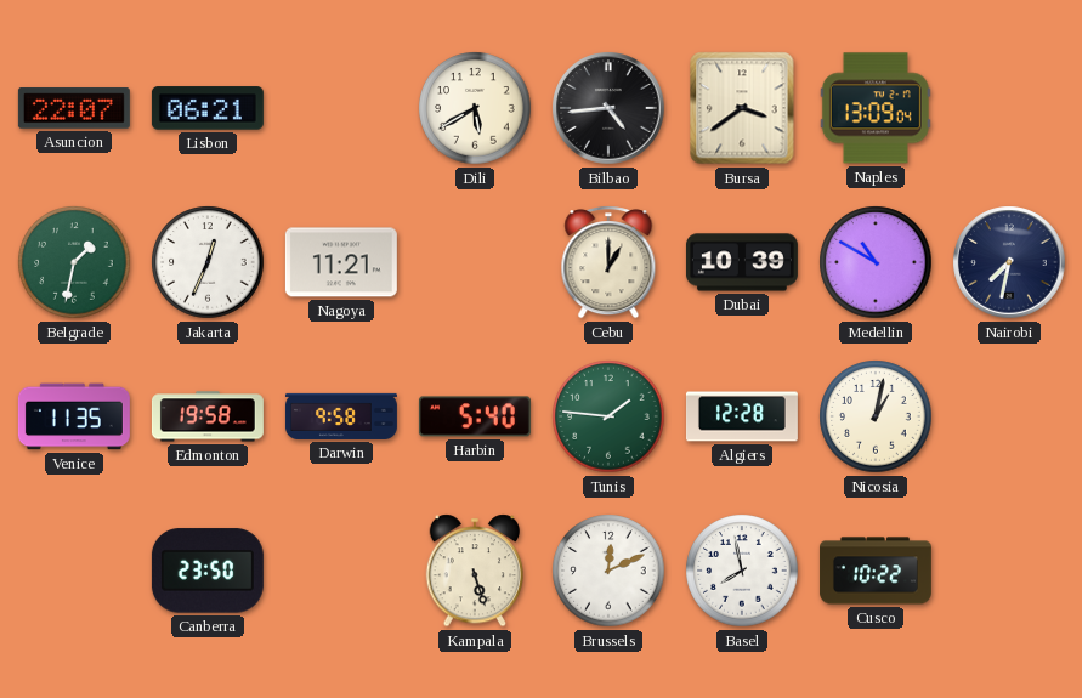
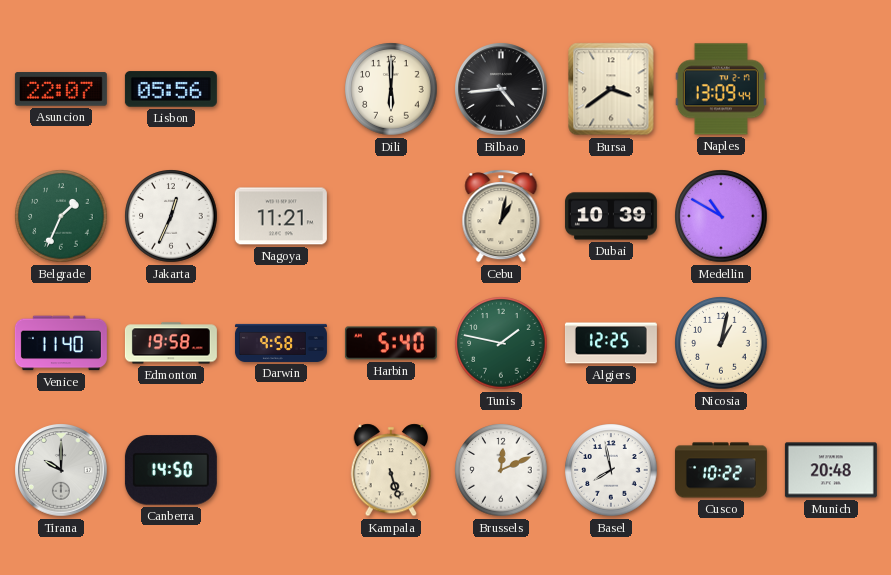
Lisbon: 06:21 -> 05:56
Dili: 5:40 -> 6:00
Naples: 13:09:04 -> 13:09:44
Belgrade: 1:32 -> 1:34
Cebu: 1:00 -> 1:02
Nairobi: 7:32 -> none
Venice: 11:35 -> 11:40
Tunis: 1:46 -> 1:47
Algiers: 12:28 -> 12:25
Tirana: none -> 10:00
Canberra: 23:50 -> 14:50
Munich: none -> 20:48
